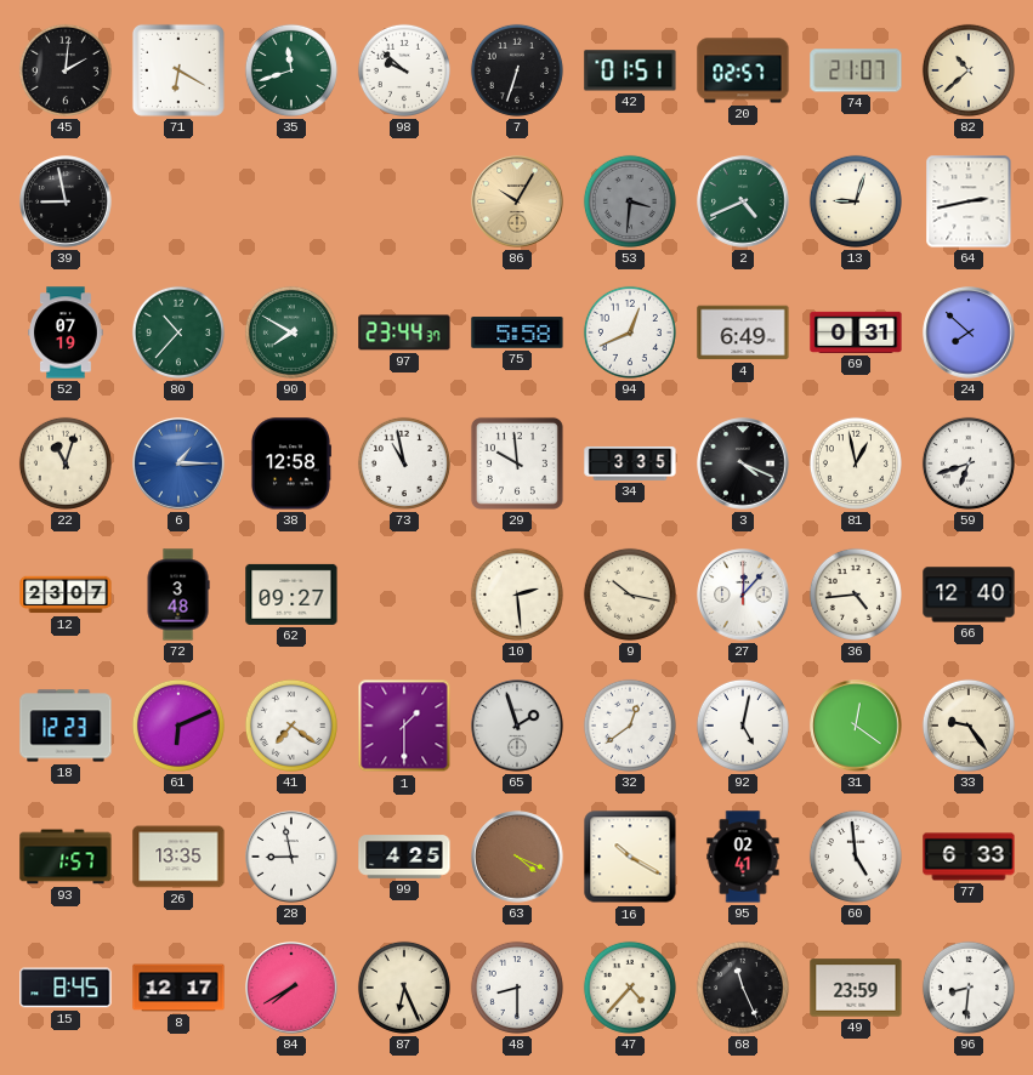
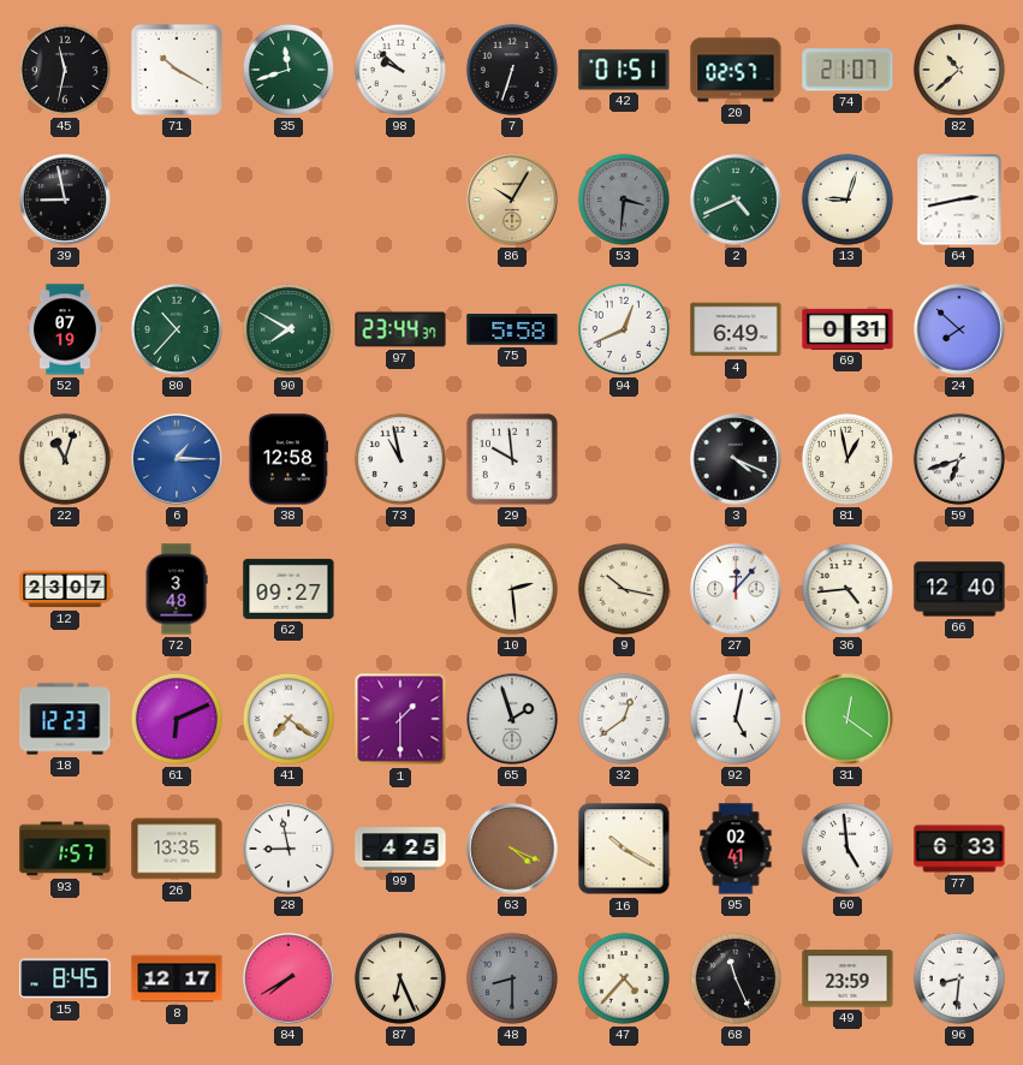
45: 2:01 -> 11:32
71: 6:20 -> 10:20
34: 3:35 -> none
33: 9:24 -> none
48 dial: white -> grey
